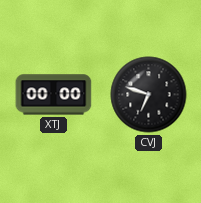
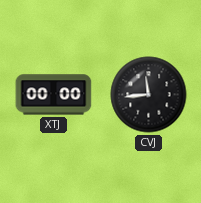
CVJ: 6:48 -> 11:44
